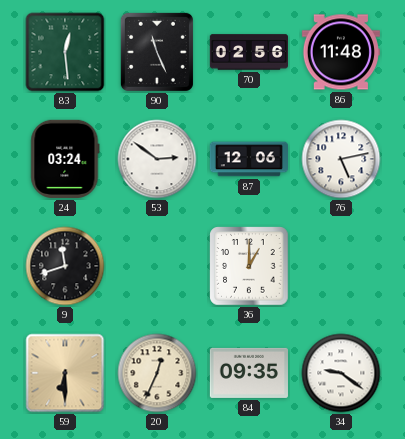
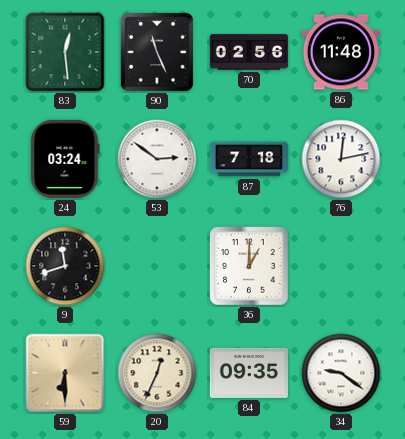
87: 12:06 -> 7:18
76: 5:13 -> 12:13
